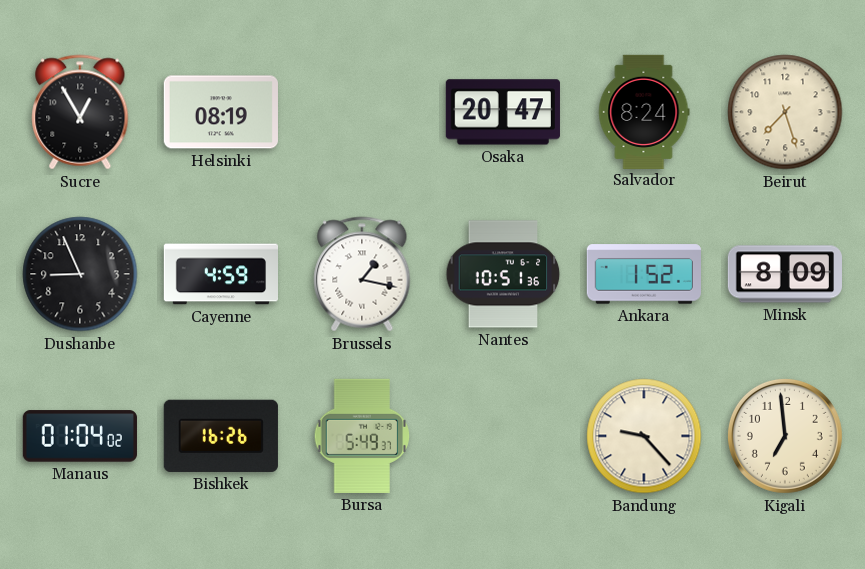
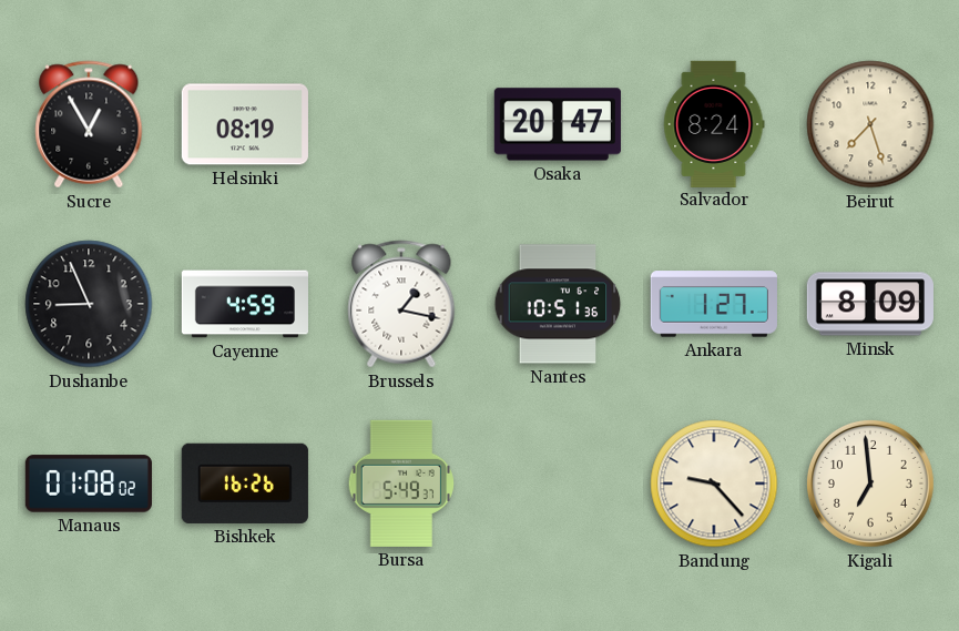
Ankara: 1:52 -> 1:27
Manaus: 01:04 -> 01:08
